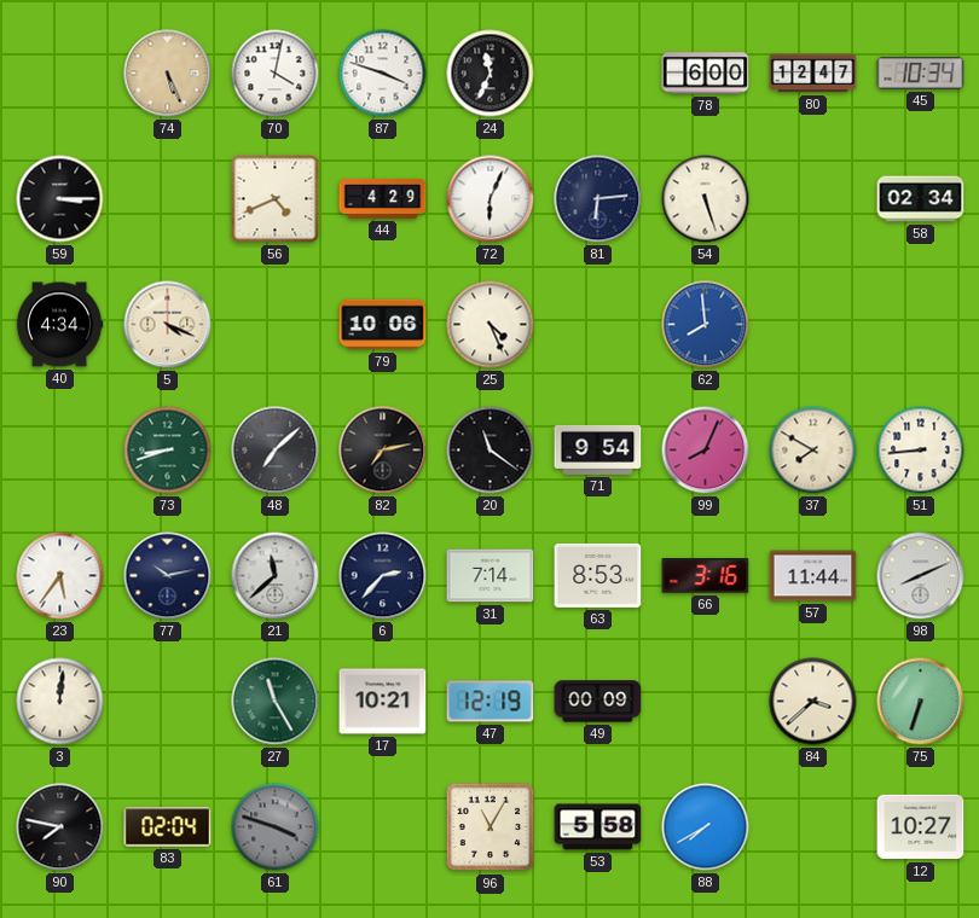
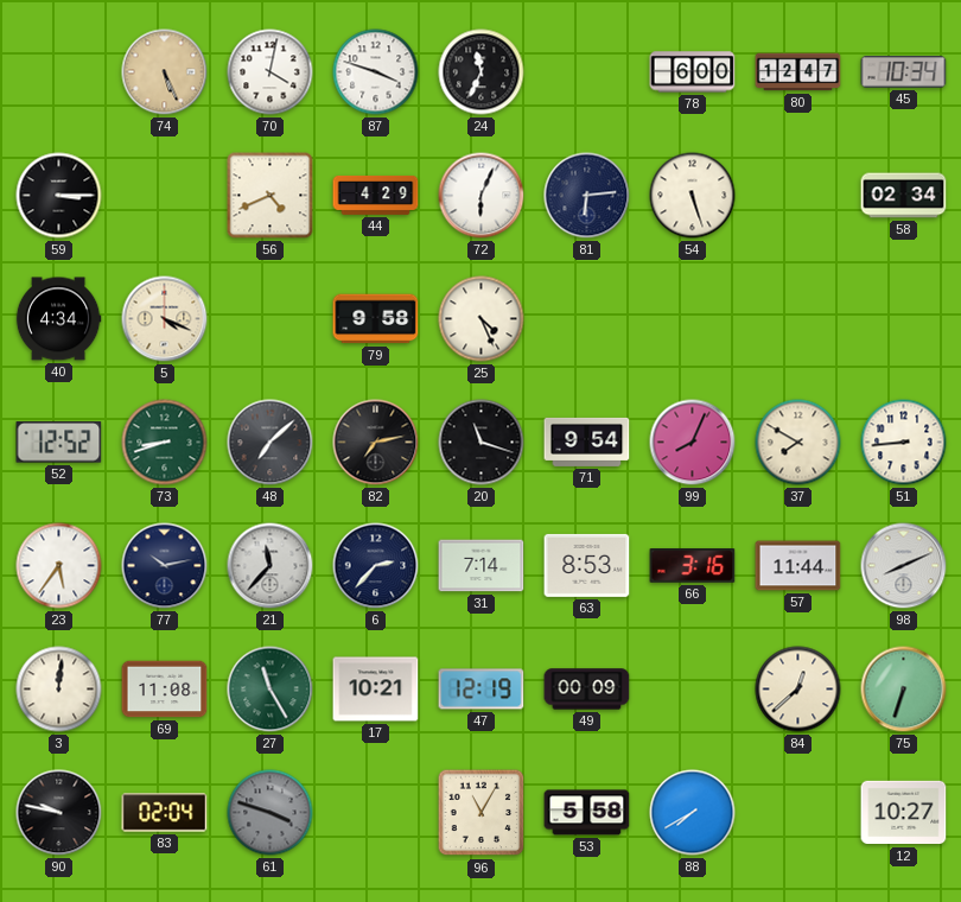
79: 10:06 -> 9:58
62: 7:59 -> none
52: none -> 12:52
20: 11:21 -> 11:18
21: 11:38 -> 11:37
69: none -> 11:08
84: 3:38 -> 12:38
90: 7:47 -> 9:47
